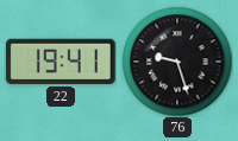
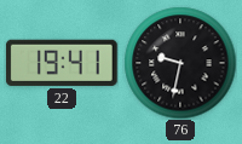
76: 9:27 -> 9:32
